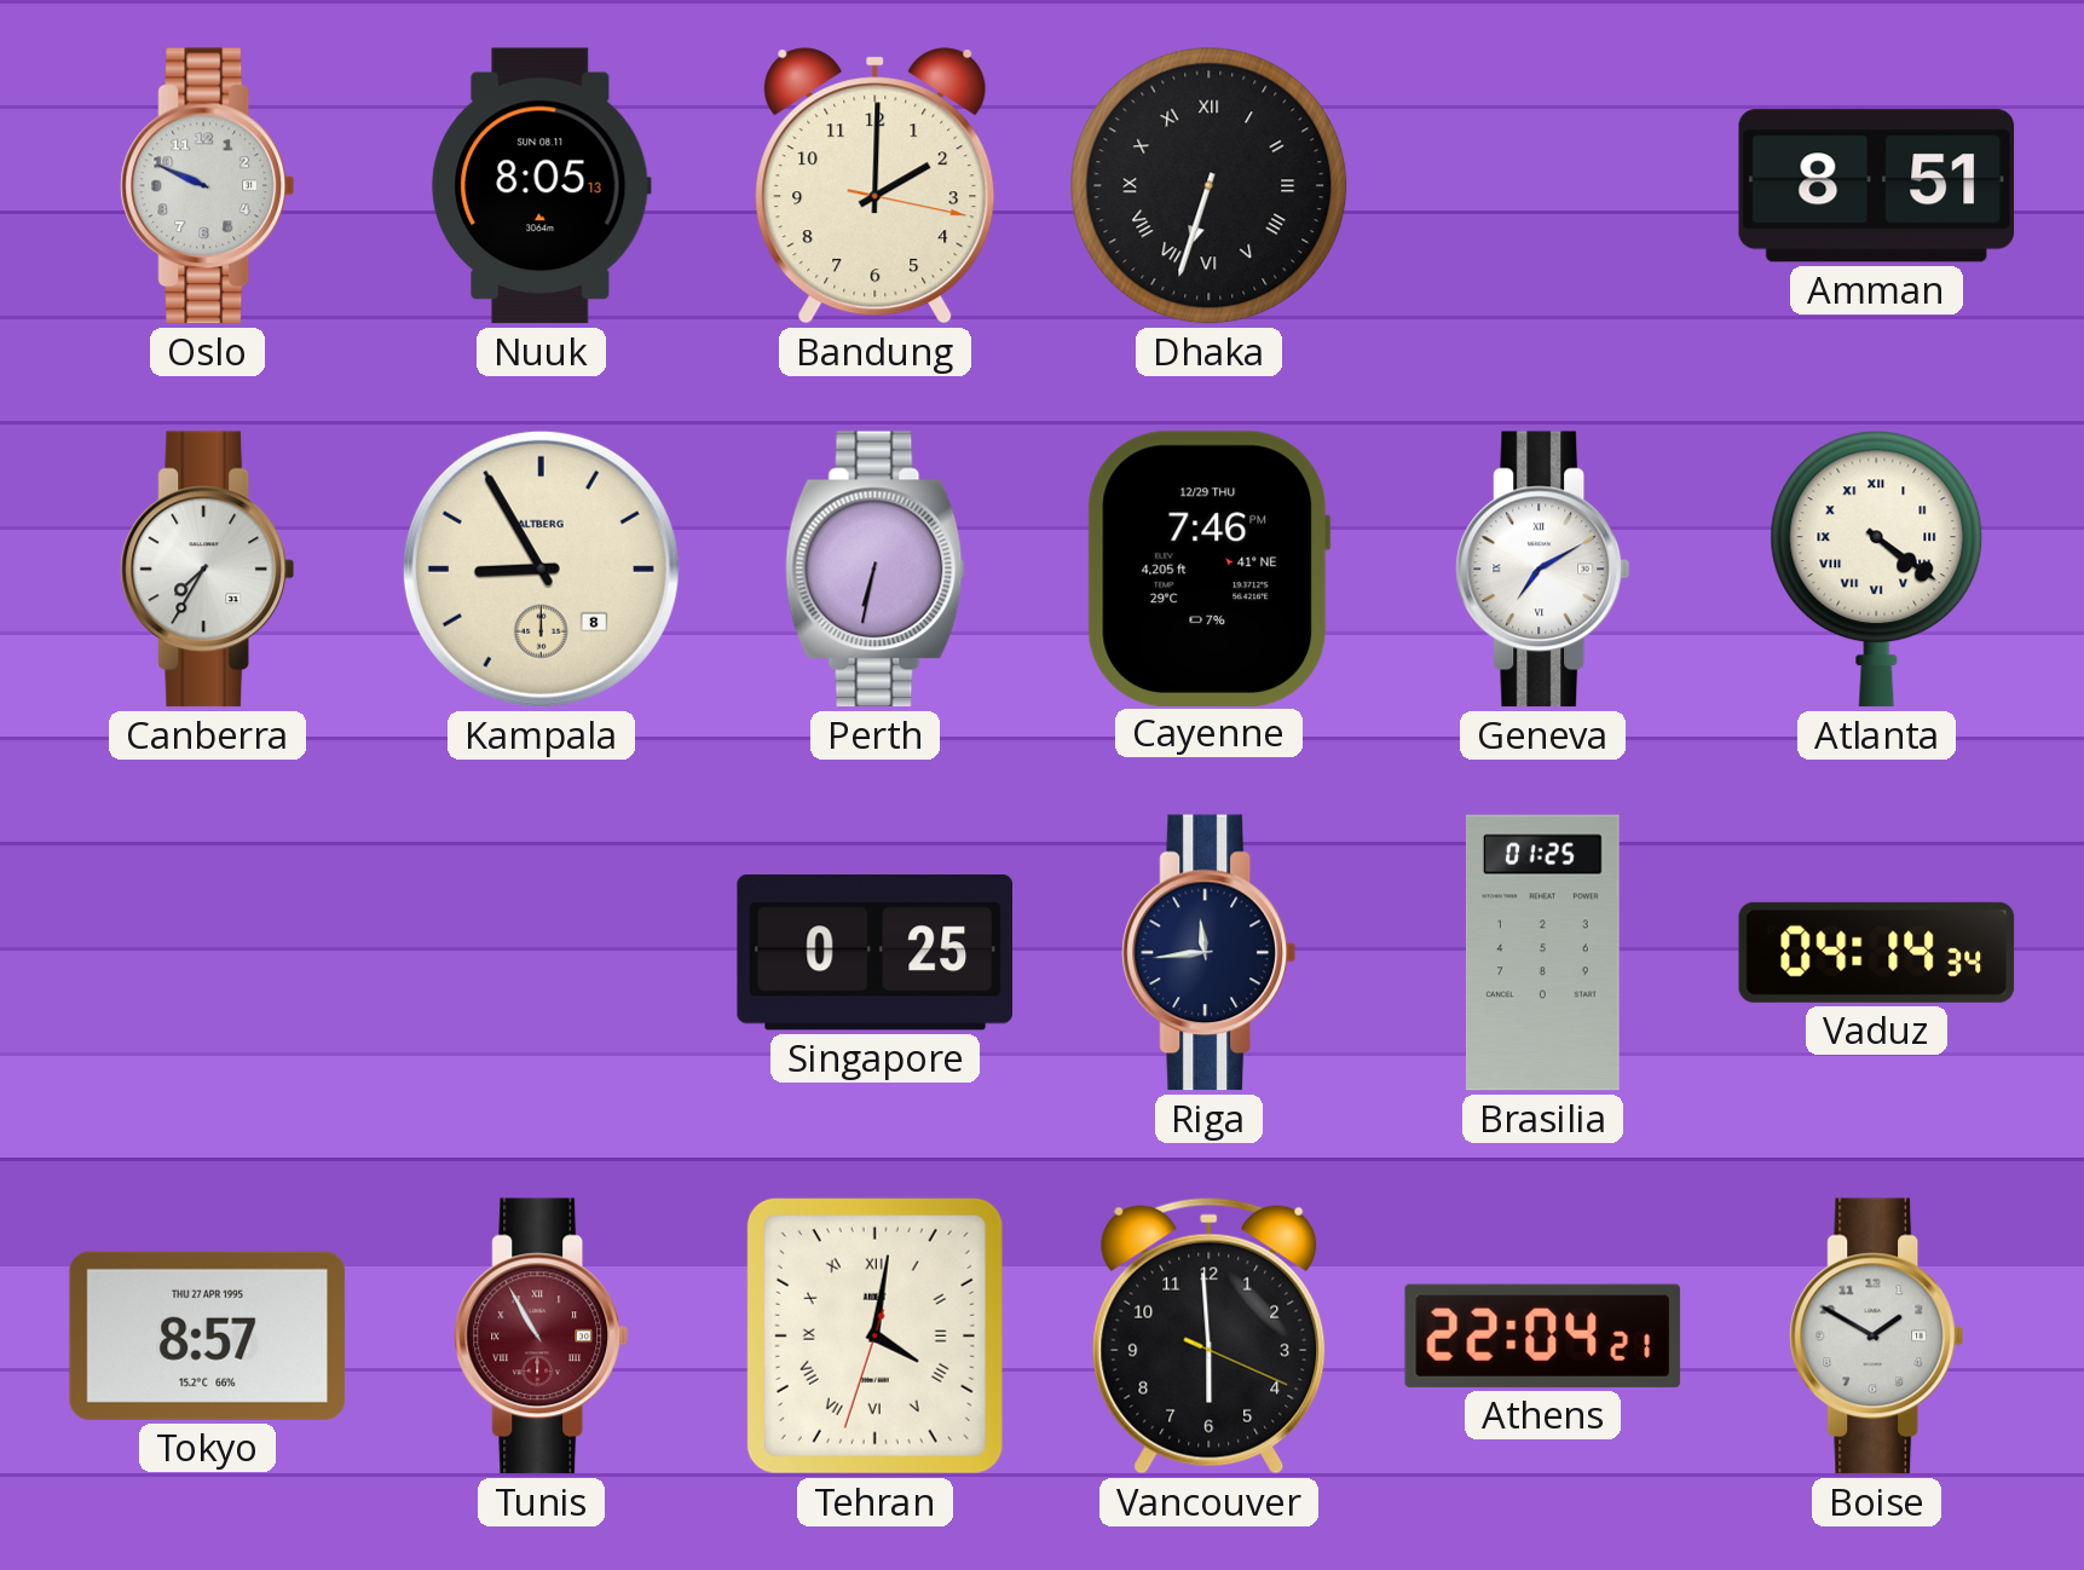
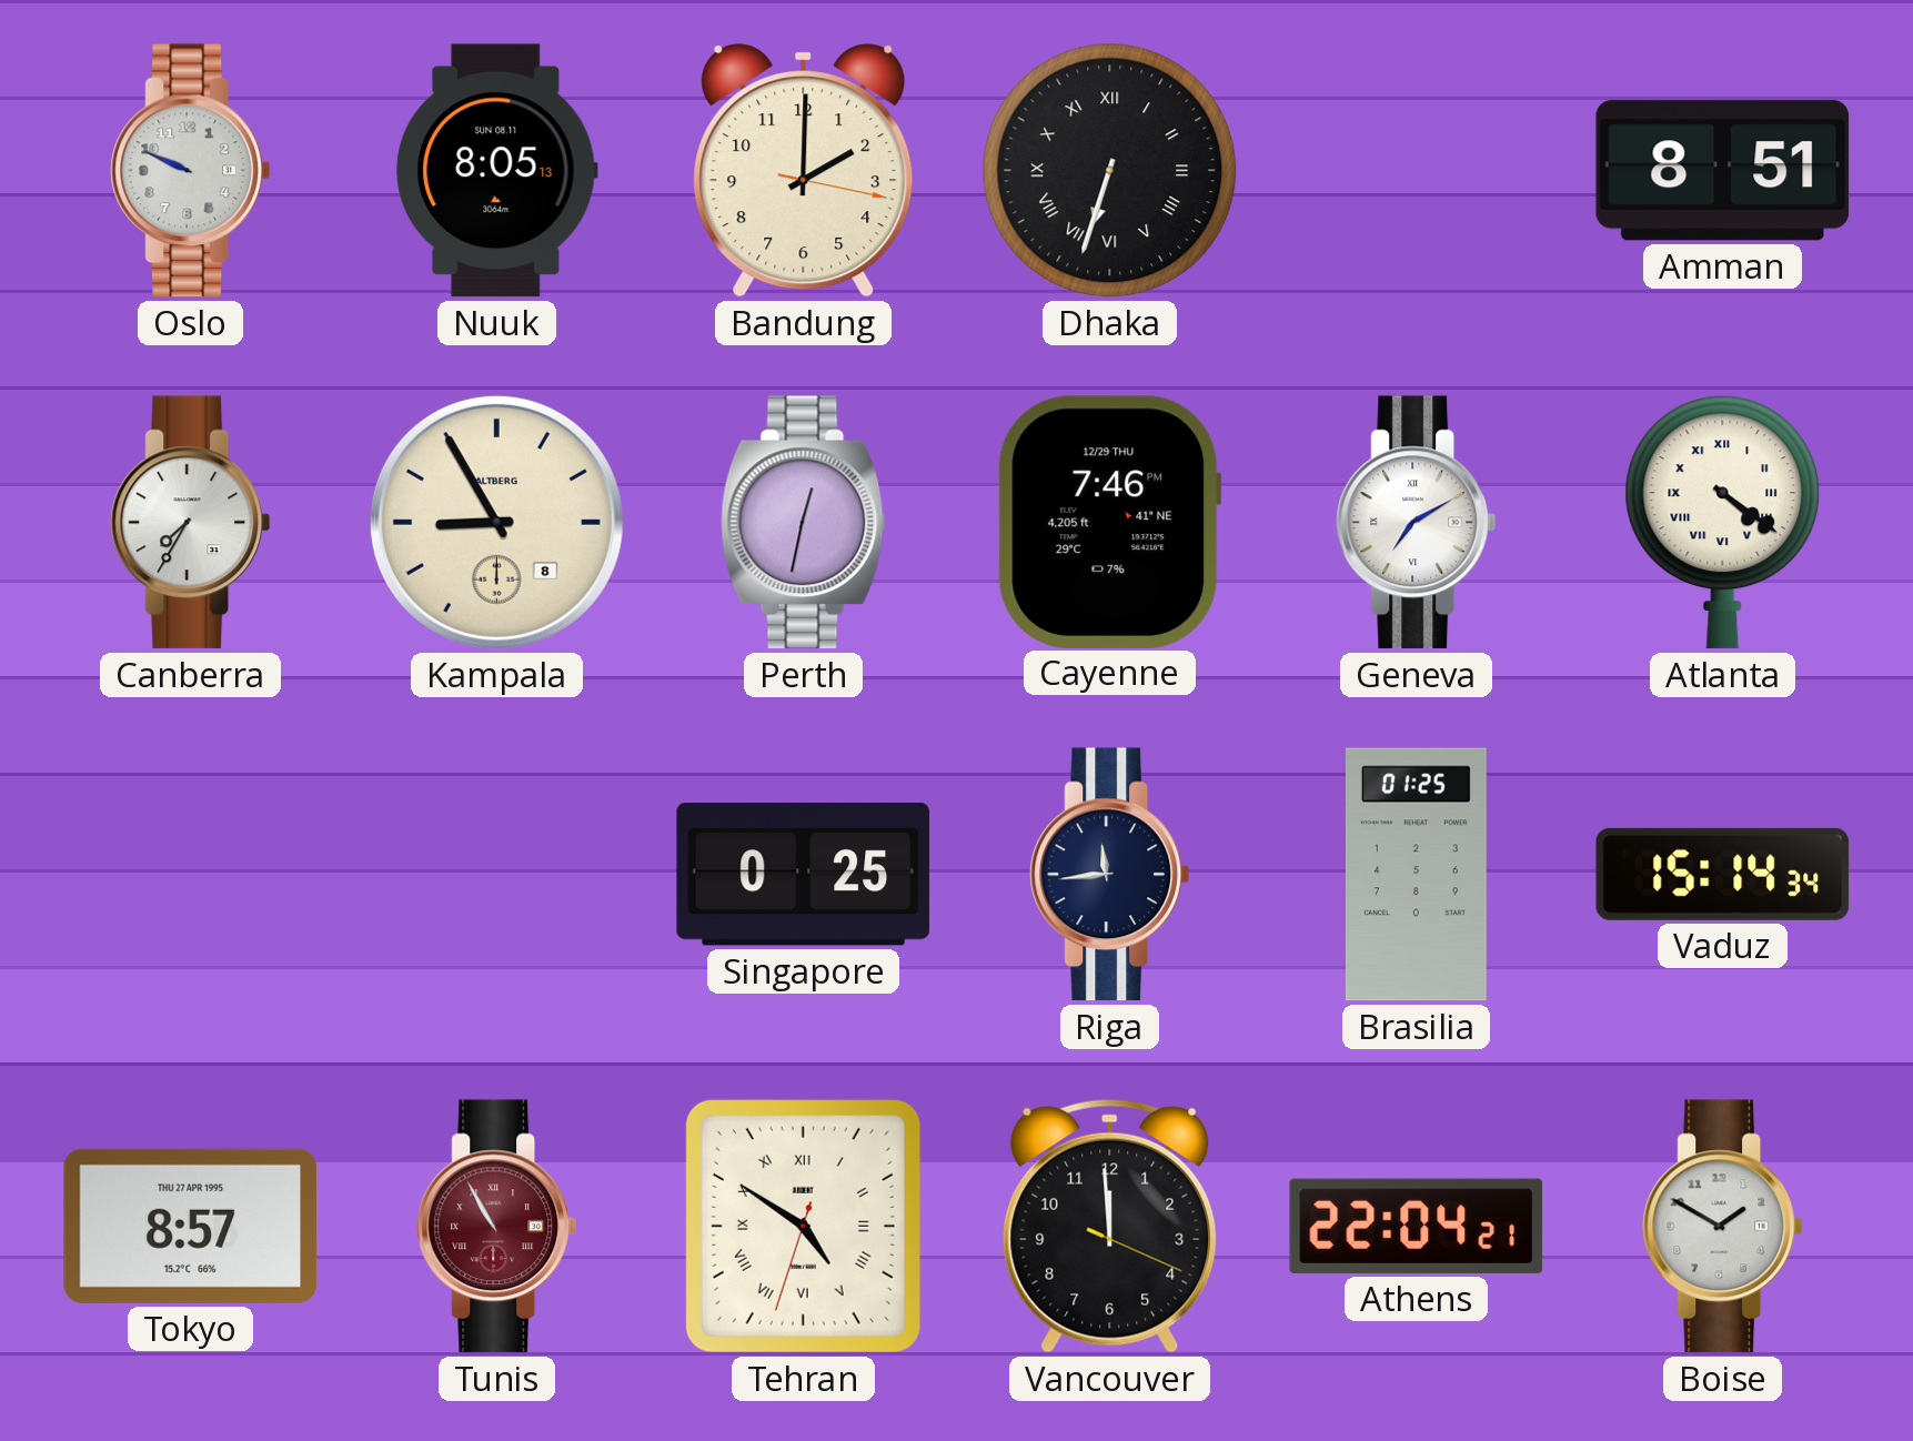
Perth: 6:32 -> 12:32
Vaduz: 04:14 -> 15:14
Tehran: 4:01 -> 4:50
Vancouver: 5:59 -> 11:59
